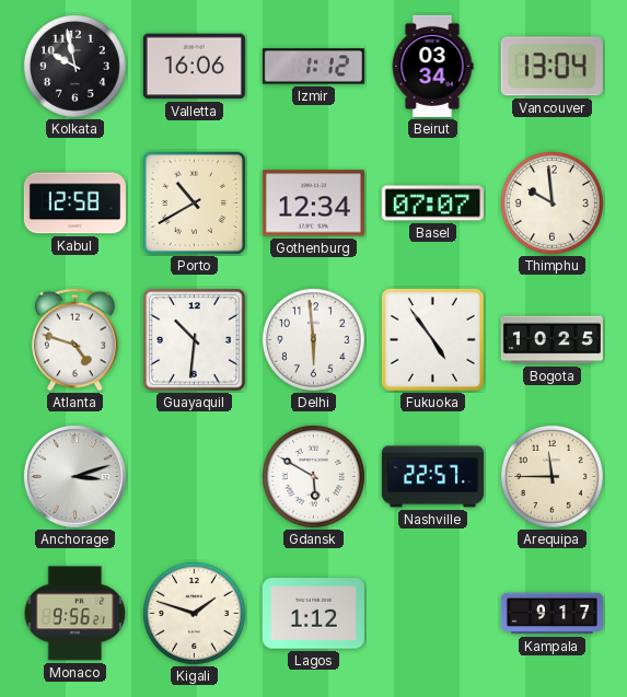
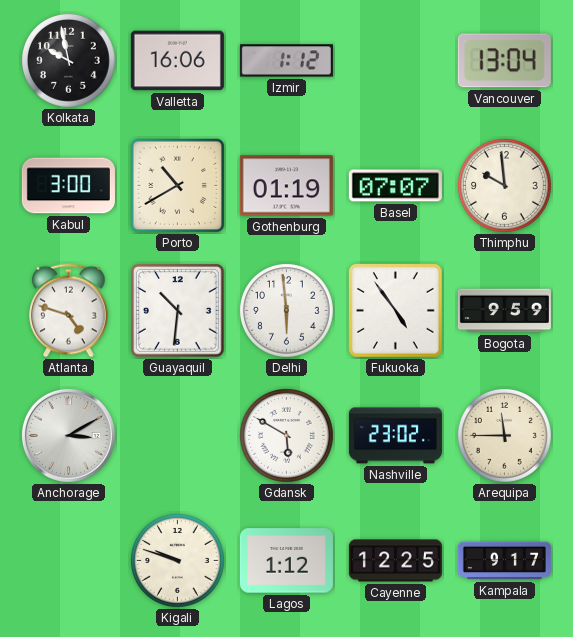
Beirut: 03:34 -> none
Kabul: 12:58 -> 3:00
Gothenburg: 12:34 -> 01:19
Bogota: 10:25 -> 9:59
Anchorage: 3:12 -> 3:10
Nashville: 22:57 -> 23:02
Monaco: 9:56 -> none
Kigali: 1:48 -> 9:48
Cayenne: none -> 12:25
